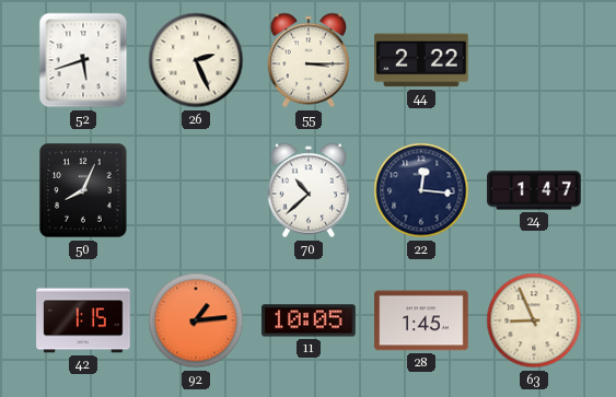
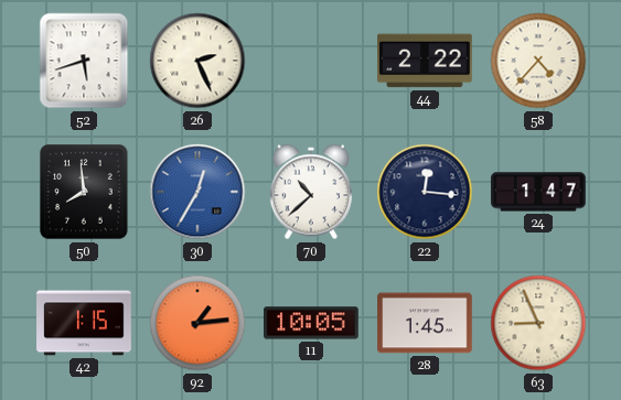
55: 3:15 -> none
58: none -> 4:37
50: 8:04 -> 7:59
30: none -> 12:35
